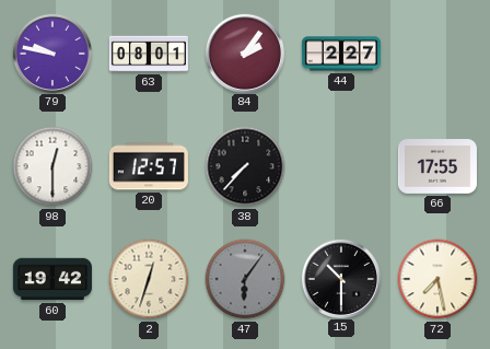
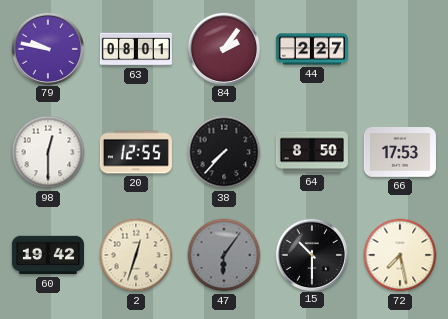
20: 12:57 -> 12:55
64: none -> 8:50
66: 17:55 -> 17:53
